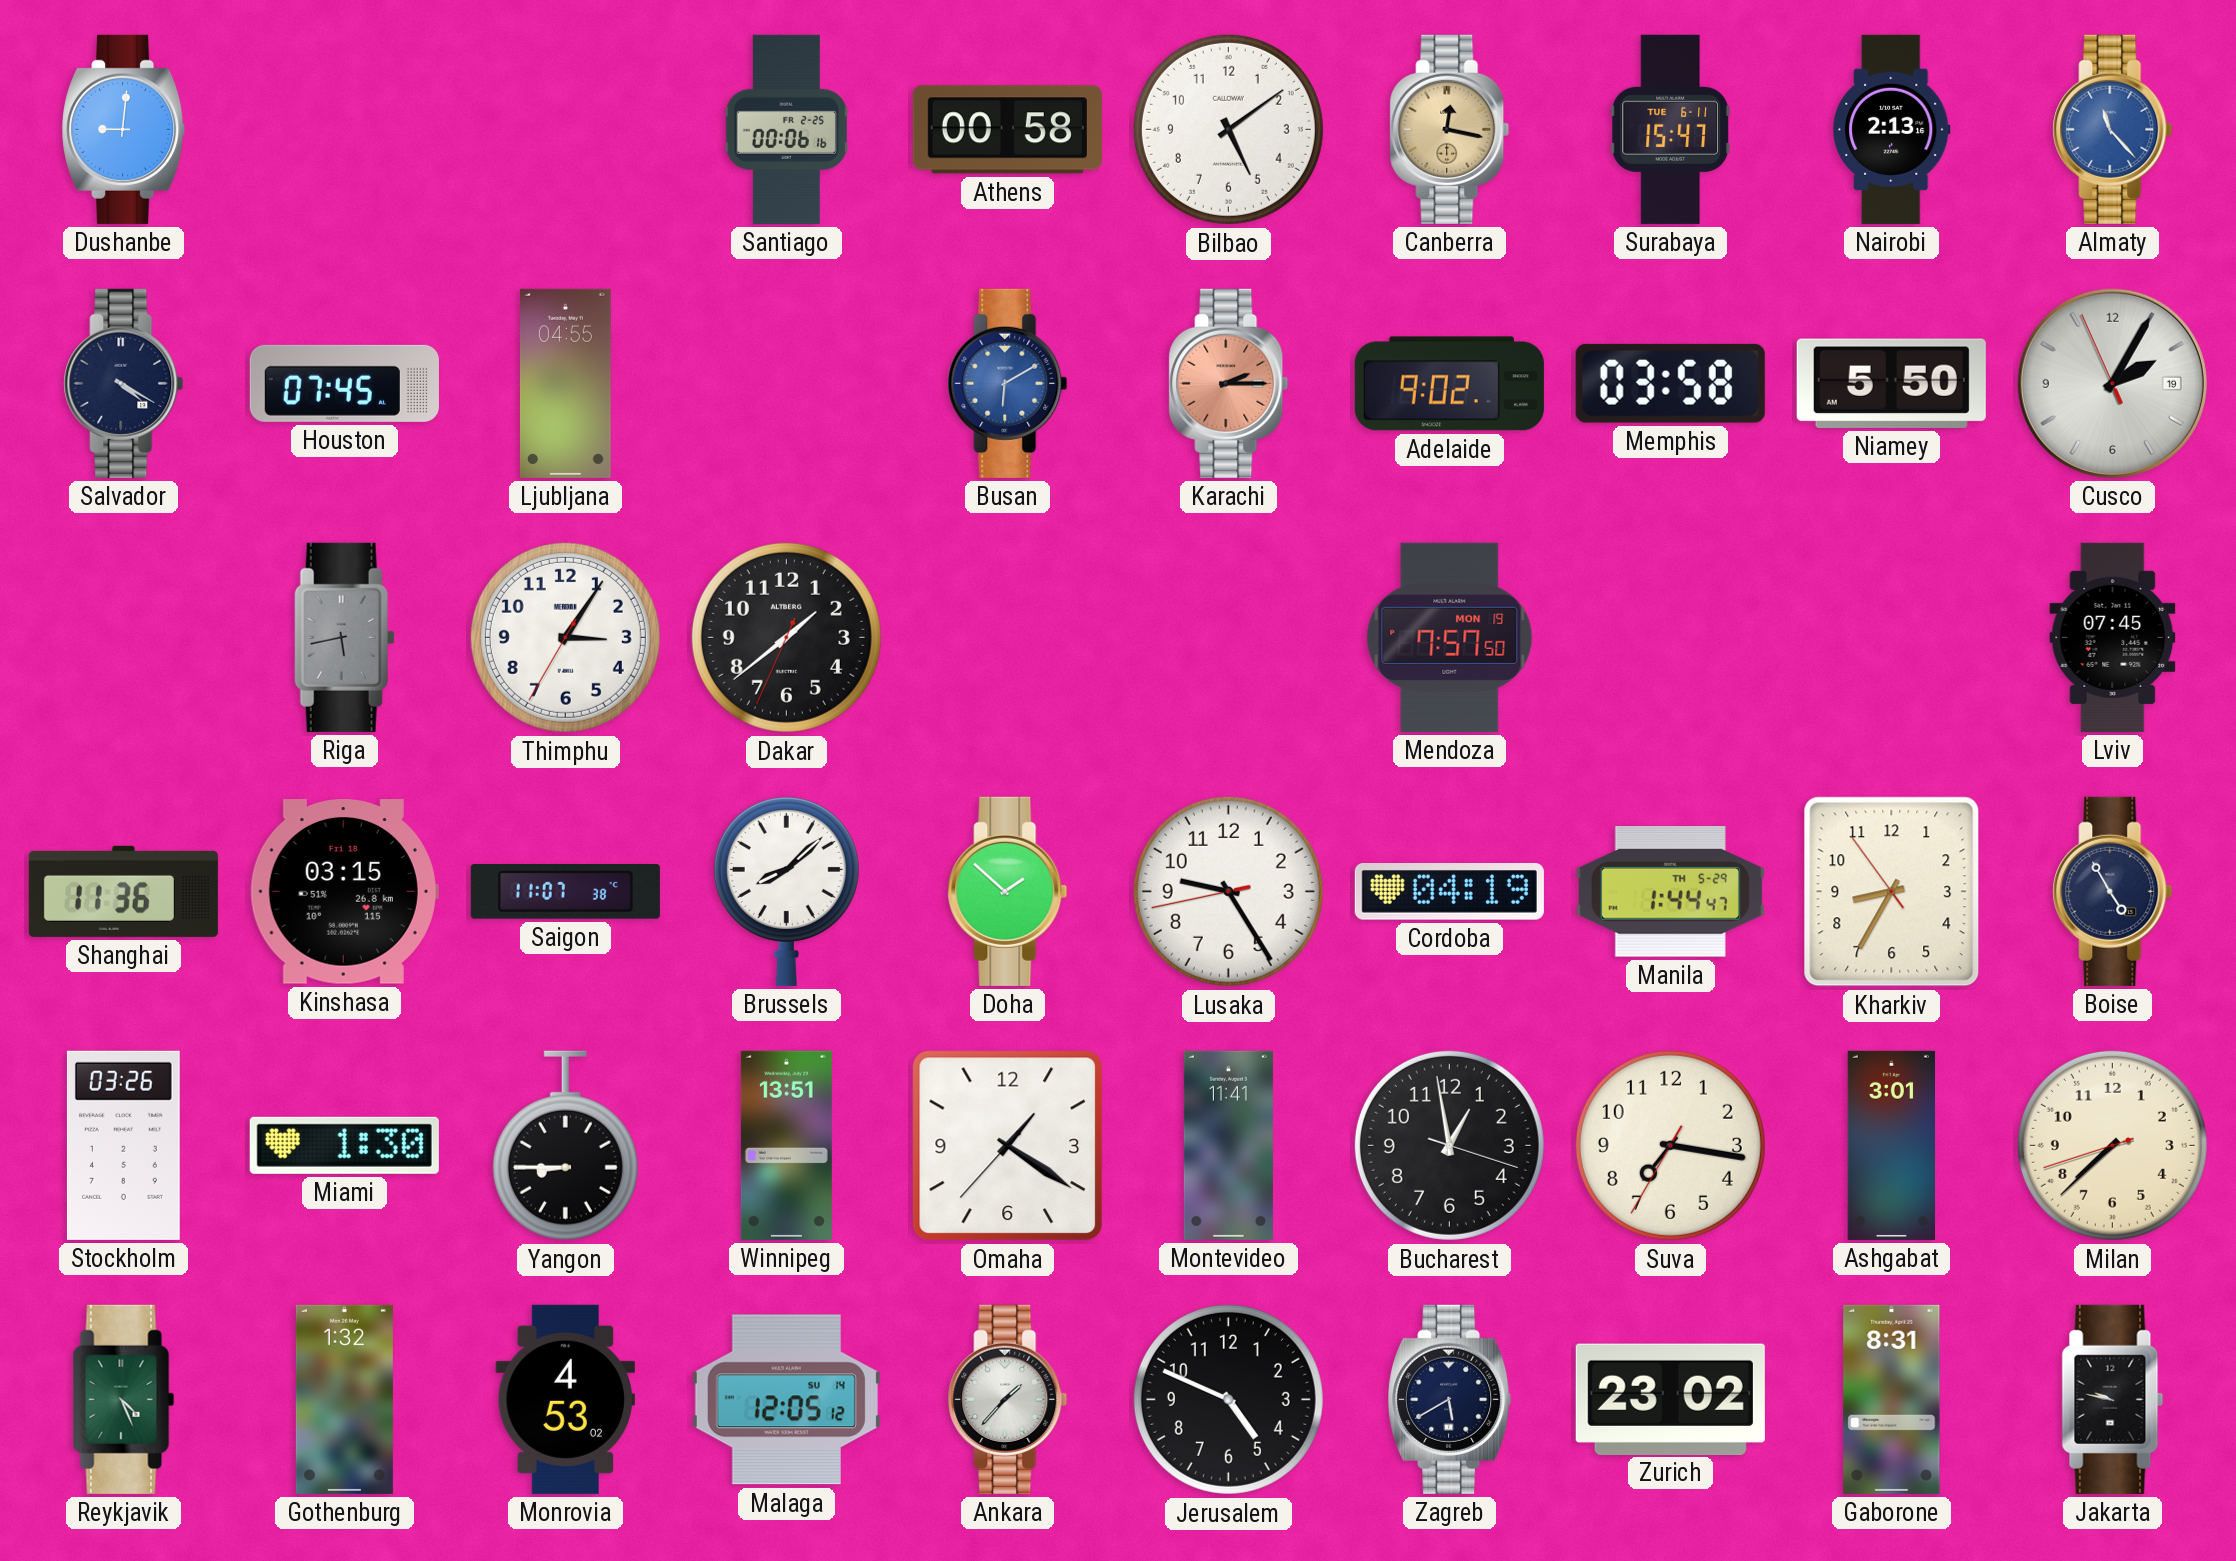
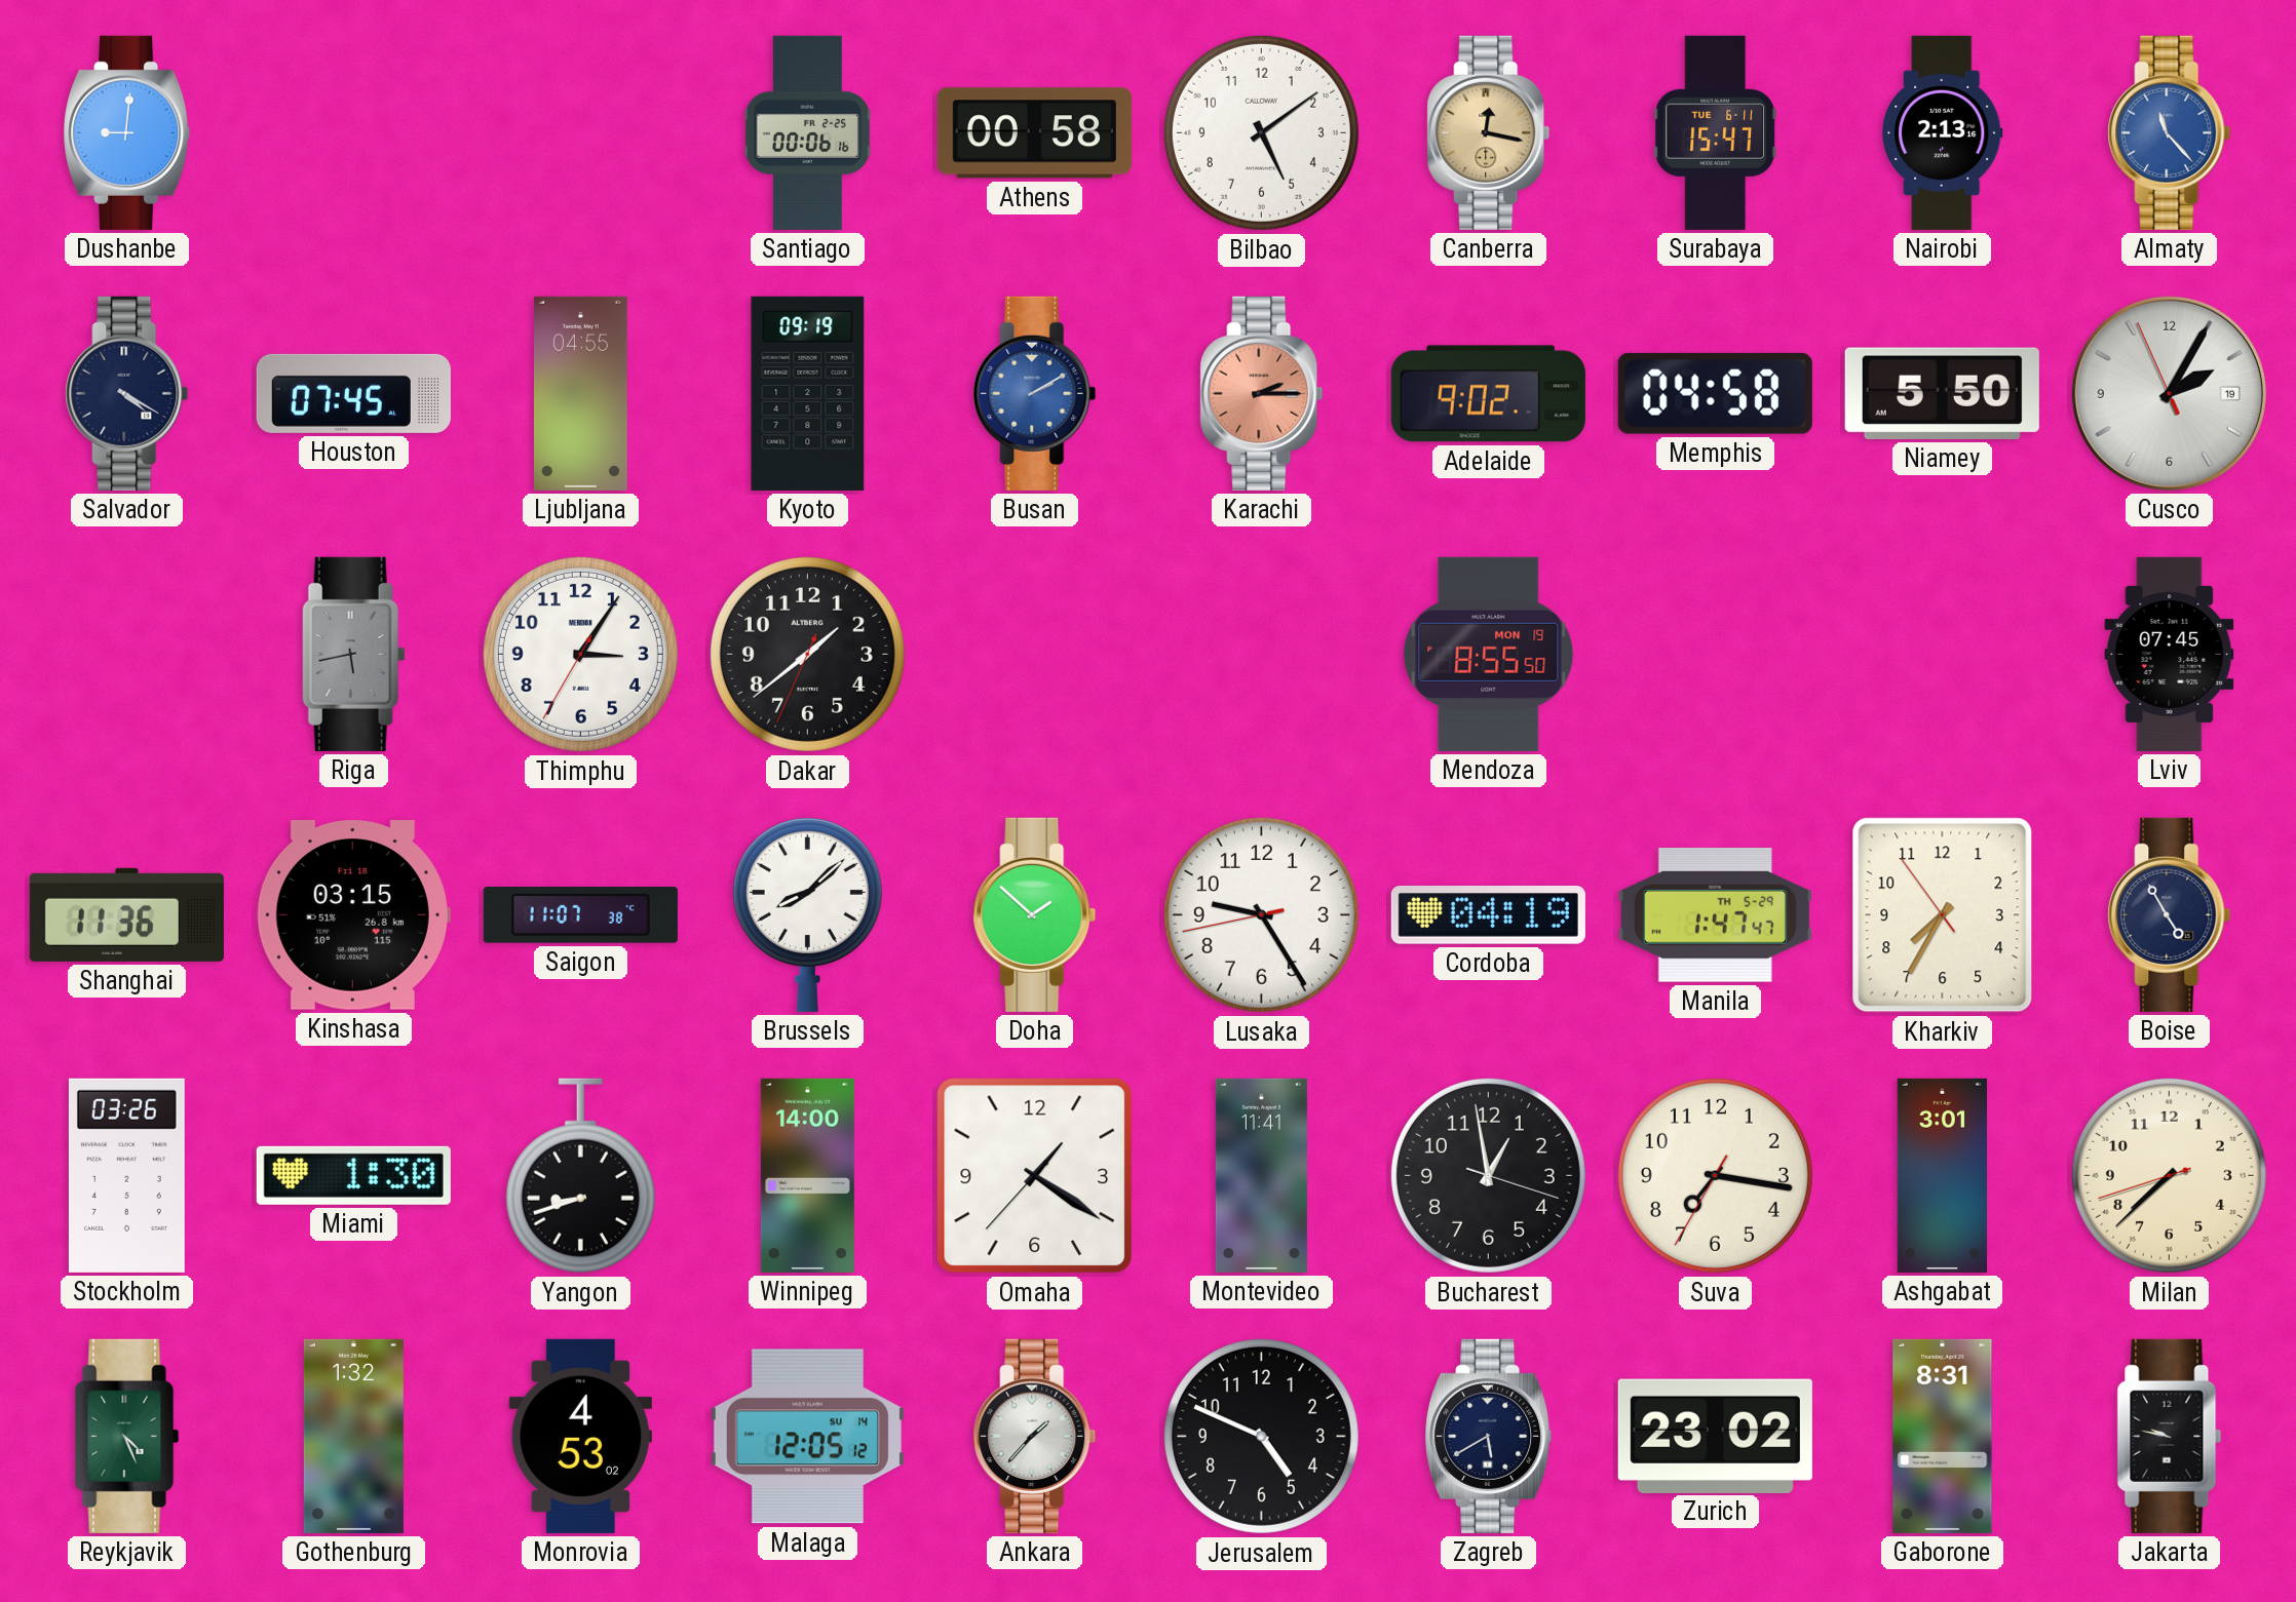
Kyoto: none -> 09:19
Busan: 6:10 -> 2:10
Memphis: 03:58 -> 04:58
Mendoza: 7:57 -> 8:55
Manila: 1:44 -> 1:47
Kharkiv: 8:34 -> 7:34
Yangon: 8:45 -> 8:42
Winnipeg: 13:51 -> 14:00
